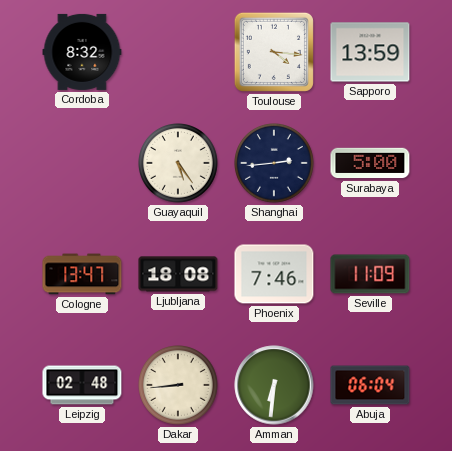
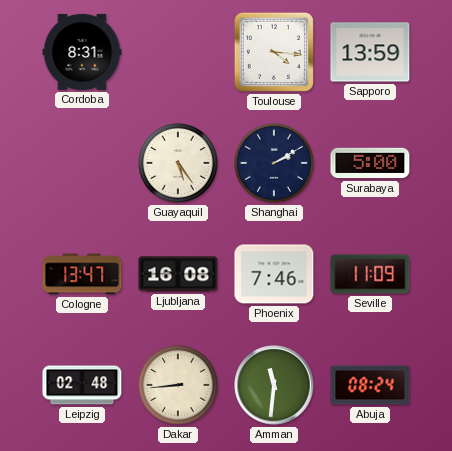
Cordoba: 8:32 -> 8:31
Shanghai: 2:44 -> 2:10
Ljubljana: 18:08 -> 16:08
Amman: 6:31 -> 11:31
Abuja: 06:04 -> 08:24
